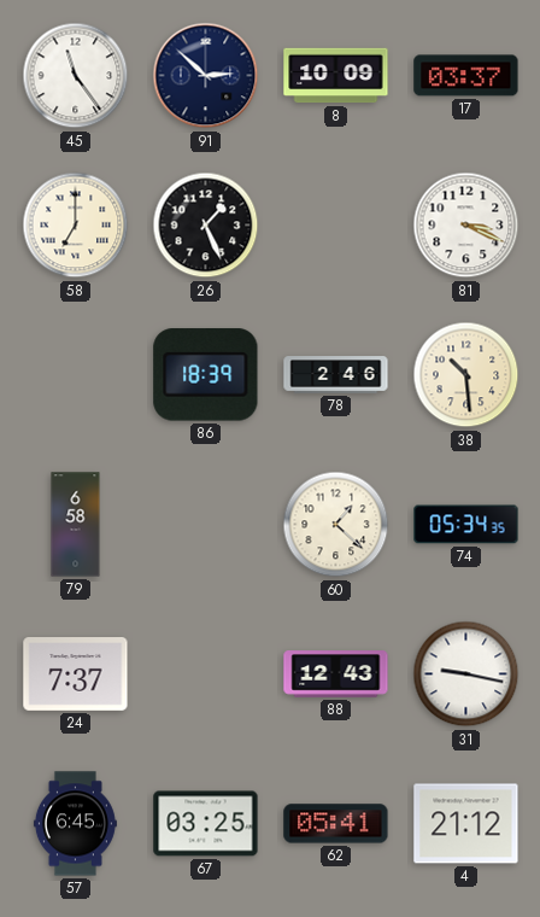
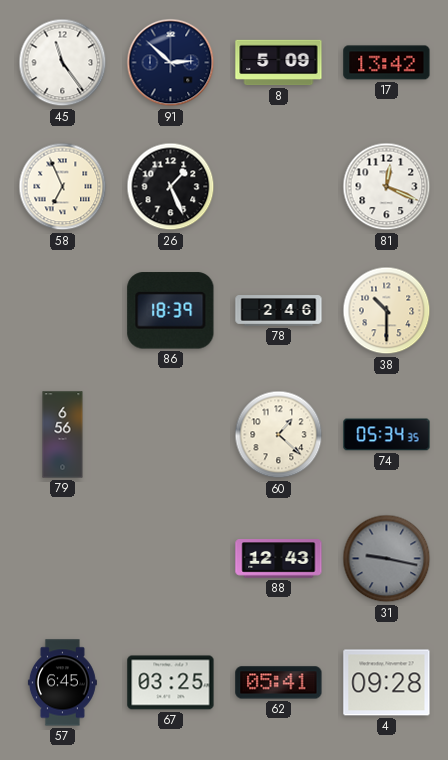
8: 10:09 -> 5:09
17: 03:37 -> 13:42
58: 7:00 -> 6:56
81: 3:19 -> 12:19
38: 10:29 -> 10:30
79: 6:58 -> 6:56
24: 7:37 -> none
31 dial: white -> grey
4: 21:12 -> 09:28
